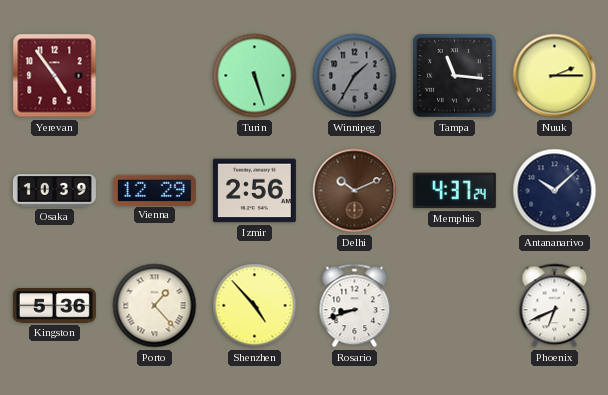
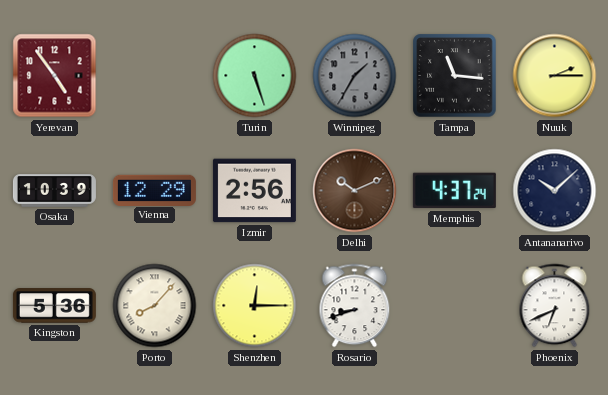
Porto: 1:23 -> 8:07
Shenzhen: 4:53 -> 12:15
